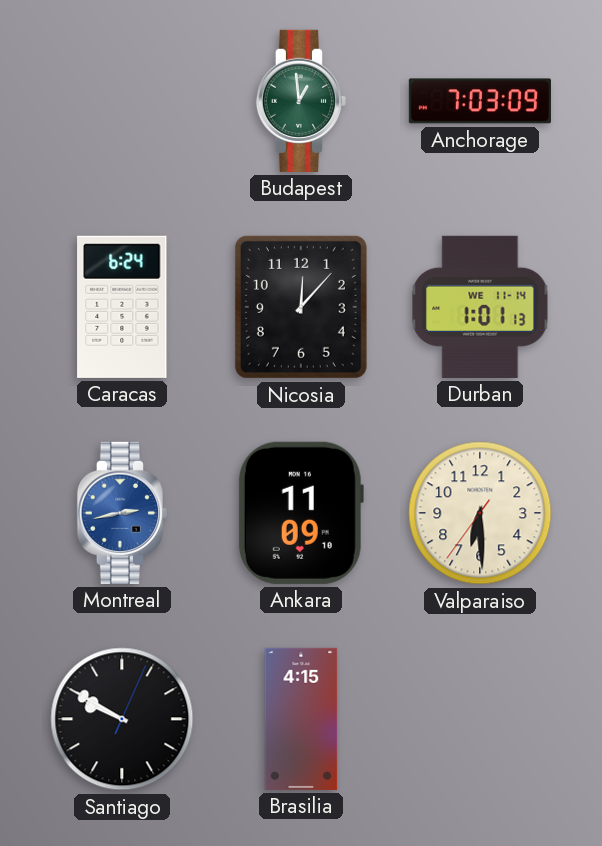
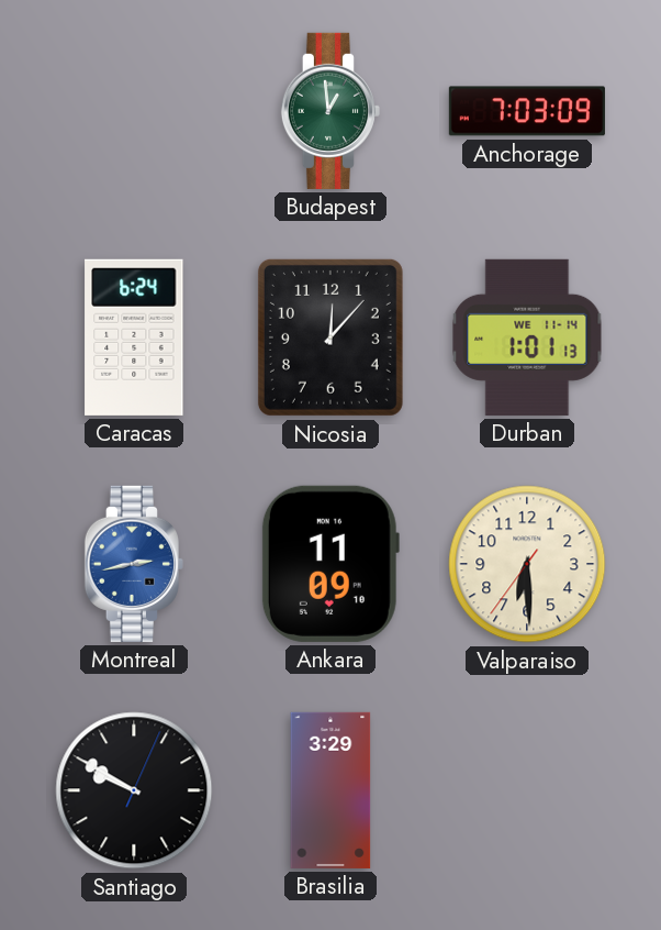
Brasilia: 4:15 -> 3:29
